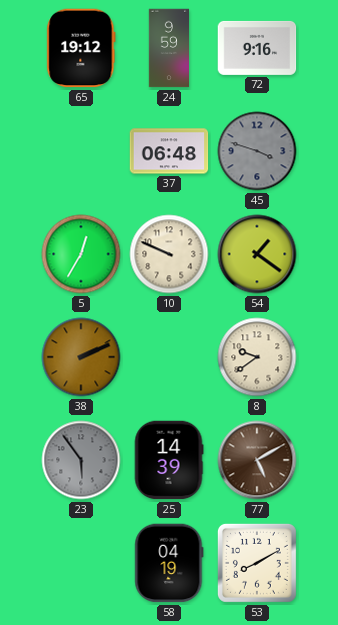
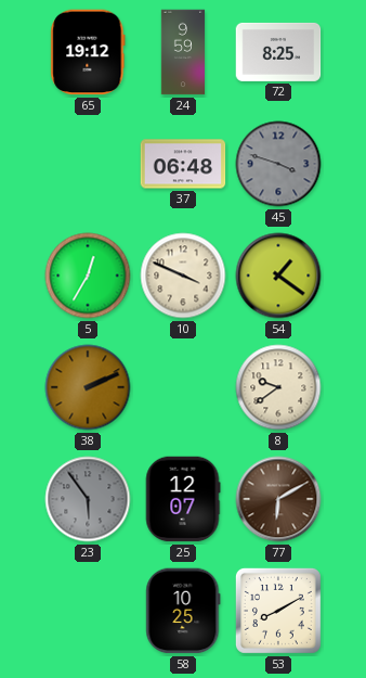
72: 9:16 -> 8:25
10: 9:49 -> 3:49
25: 14:39 -> 12:07
77: 5:10 -> 6:10
58: 04:19 -> 10:25
